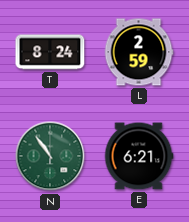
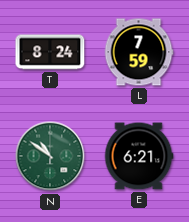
L: 2:59 -> 7:59
N: 10:54 -> 10:51
